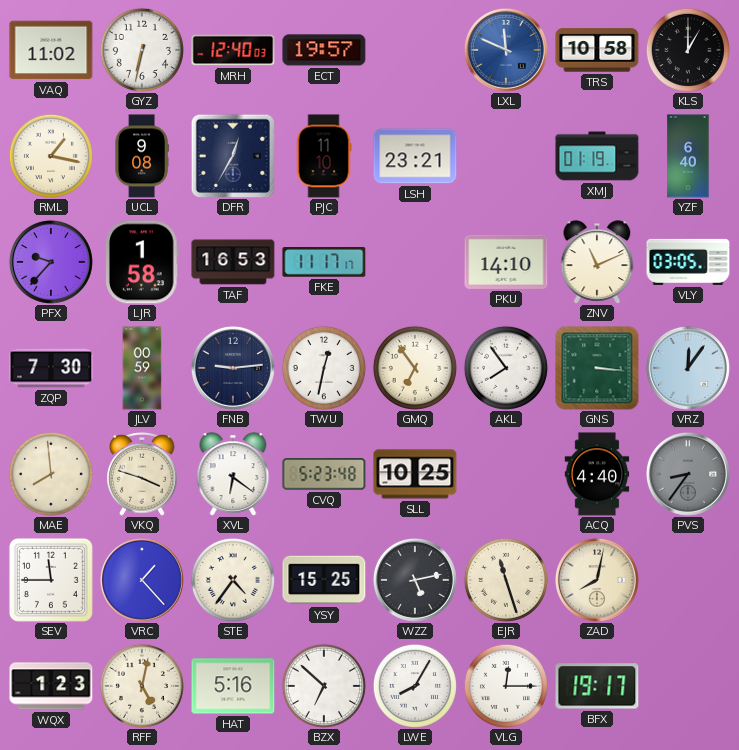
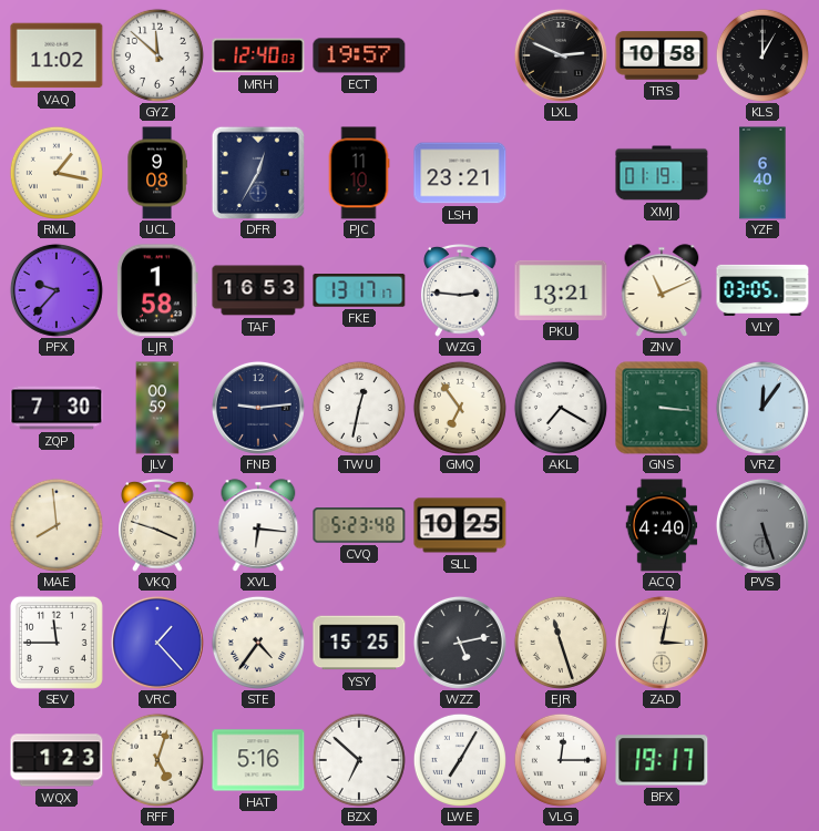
GYZ: 6:32 -> 11:52
LXL: 11:49 -> 2:49
LXL dial: blue -> black
FKE: 11:17 -> 13:17
WZG: none -> 2:46
PKU: 14:10 -> 13:21
AKL: 7:54 -> 7:20
XVL: 6:21 -> 6:16
PVS: 8:36 -> 5:27
ZAD: 8:02 -> 3:02
RFF: 5:02 -> 5:03
LWE: 8:05 -> 7:05
